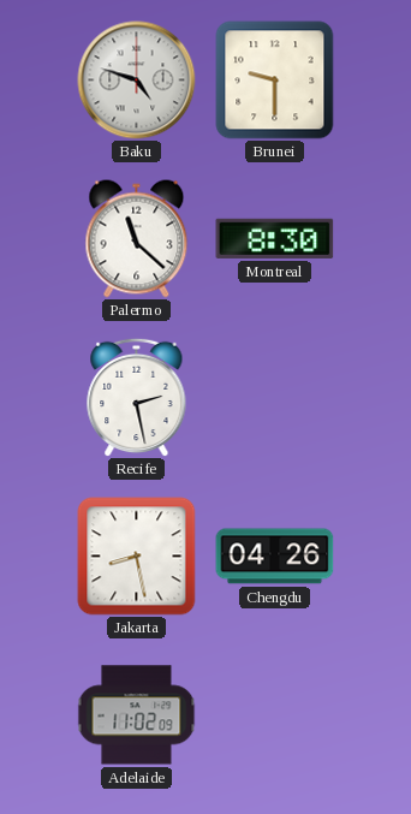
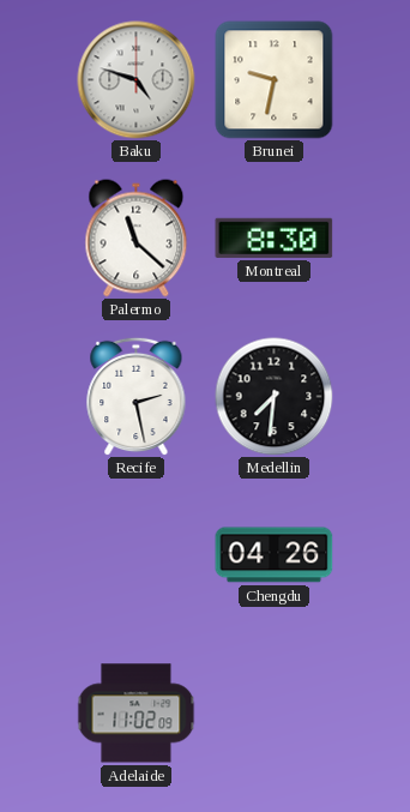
Brunei: 9:30 -> 9:32
Medellin: none -> 7:31
Jakarta: 8:28 -> none
